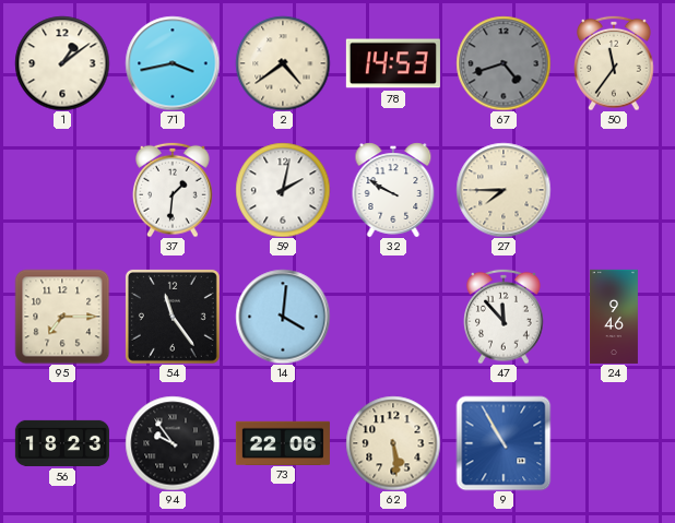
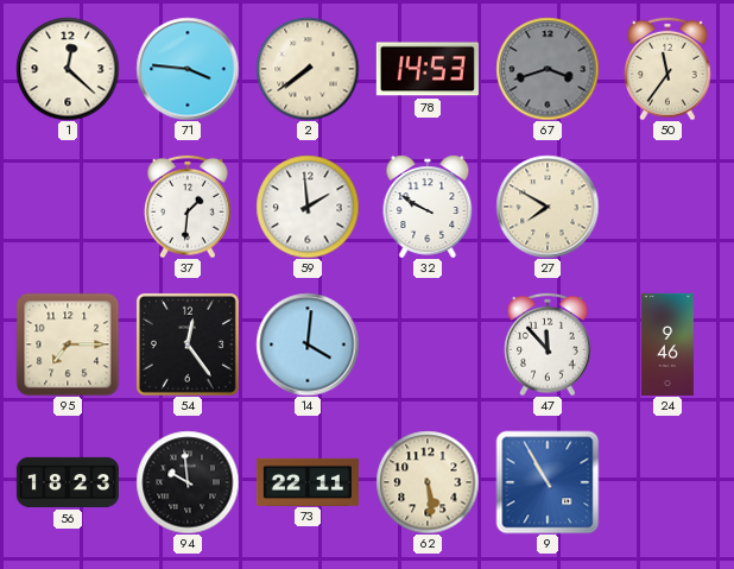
1: 1:09 -> 12:22
71: 3:43 -> 3:46
2: 4:39 -> 7:39
67: 4:42 -> 3:42
59: 2:02 -> 1:59
27: 7:45 -> 7:50
54: 11:24 -> 12:24
94: 9:54 -> 9:59
73: 22:06 -> 22:11
